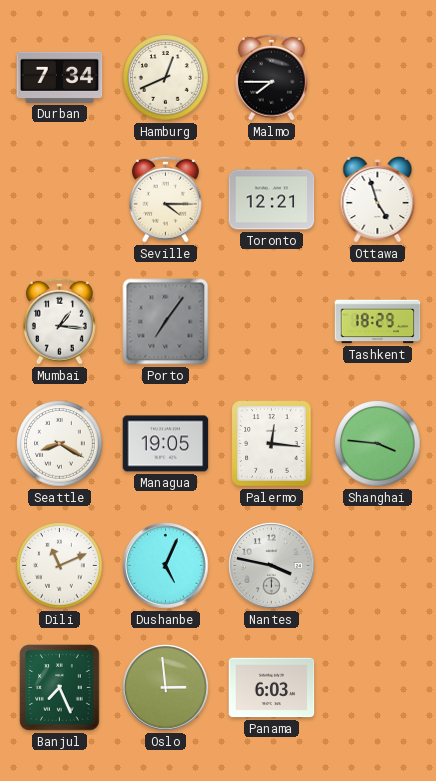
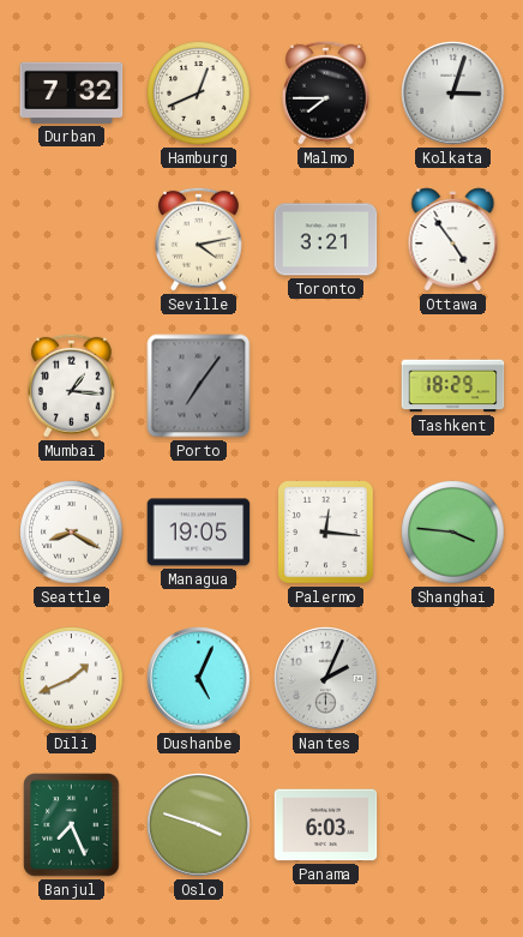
Durban: 7:34 -> 7:32
Kolkata: none -> 3:03
Seville: 4:15 -> 4:13
Toronto: 12:21 -> 3:21
Ottawa: 4:57 -> 4:54
Dili: 11:11 -> 1:41
Nantes: 3:47 -> 2:04
Oslo: 2:59 -> 3:48
